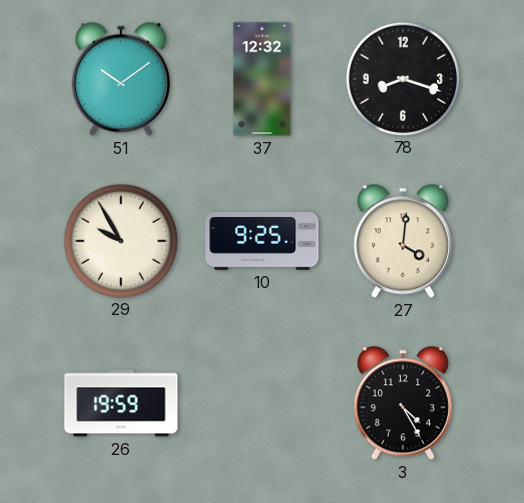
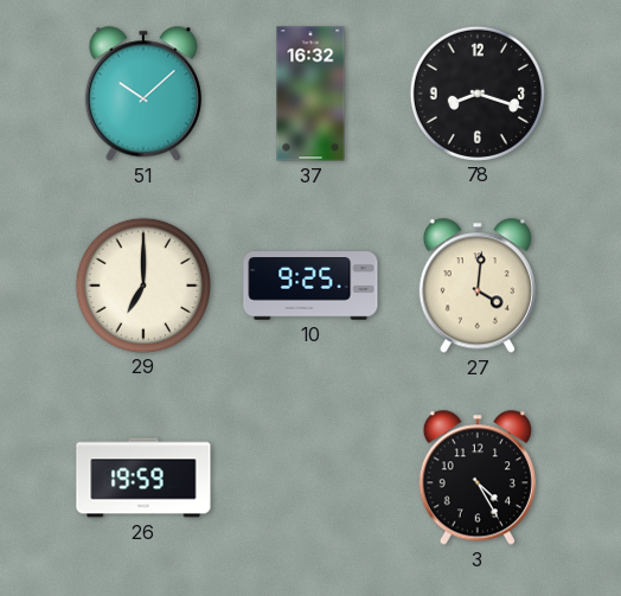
51: 10:09 -> 10:08
37: 12:32 -> 16:32
29: 9:55 -> 7:00
